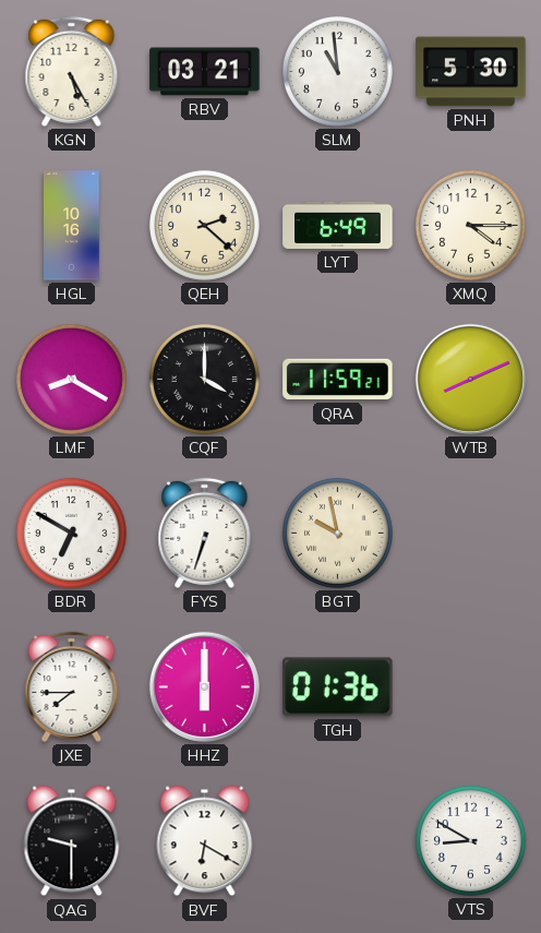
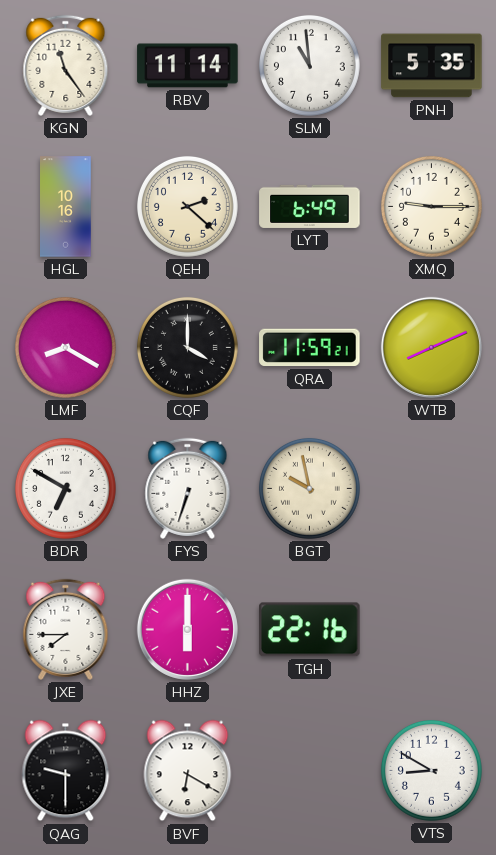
KGN: 5:25 -> 11:24
RBV: 03:21 -> 11:14
PNH: 5:30 -> 5:35
XMQ: 4:15 -> 9:15
TGH: 01:36 -> 22:16
